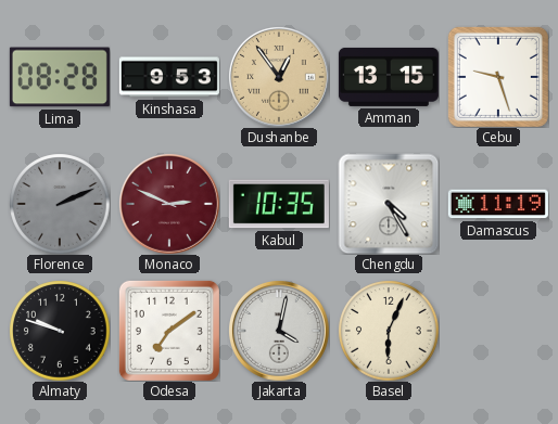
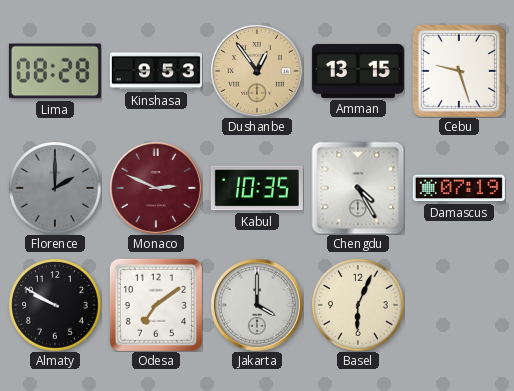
Florence: 2:11 -> 2:00
Damascus: 11:19 -> 07:19
Almaty: 9:48 -> 9:50
Jakarta: 4:02 -> 4:00
